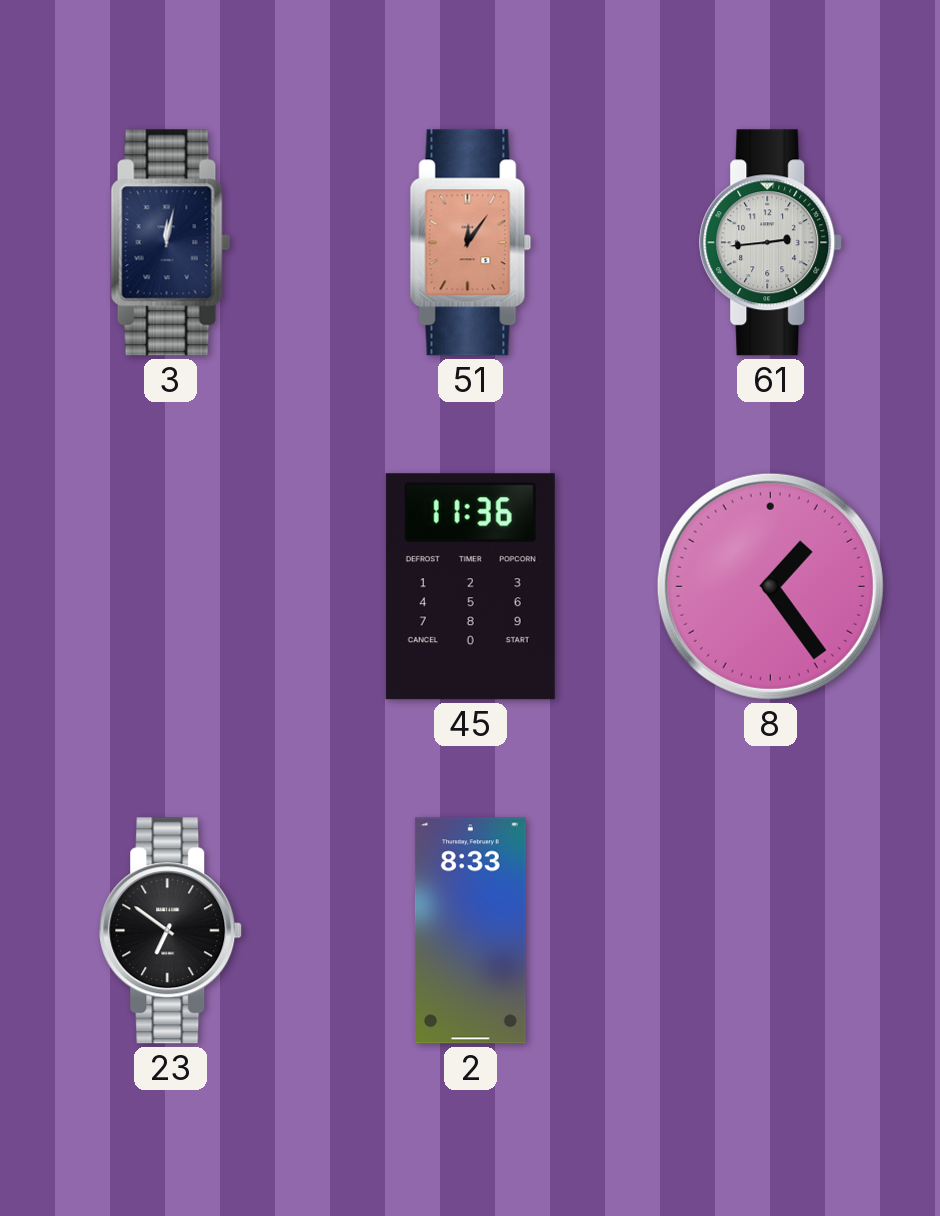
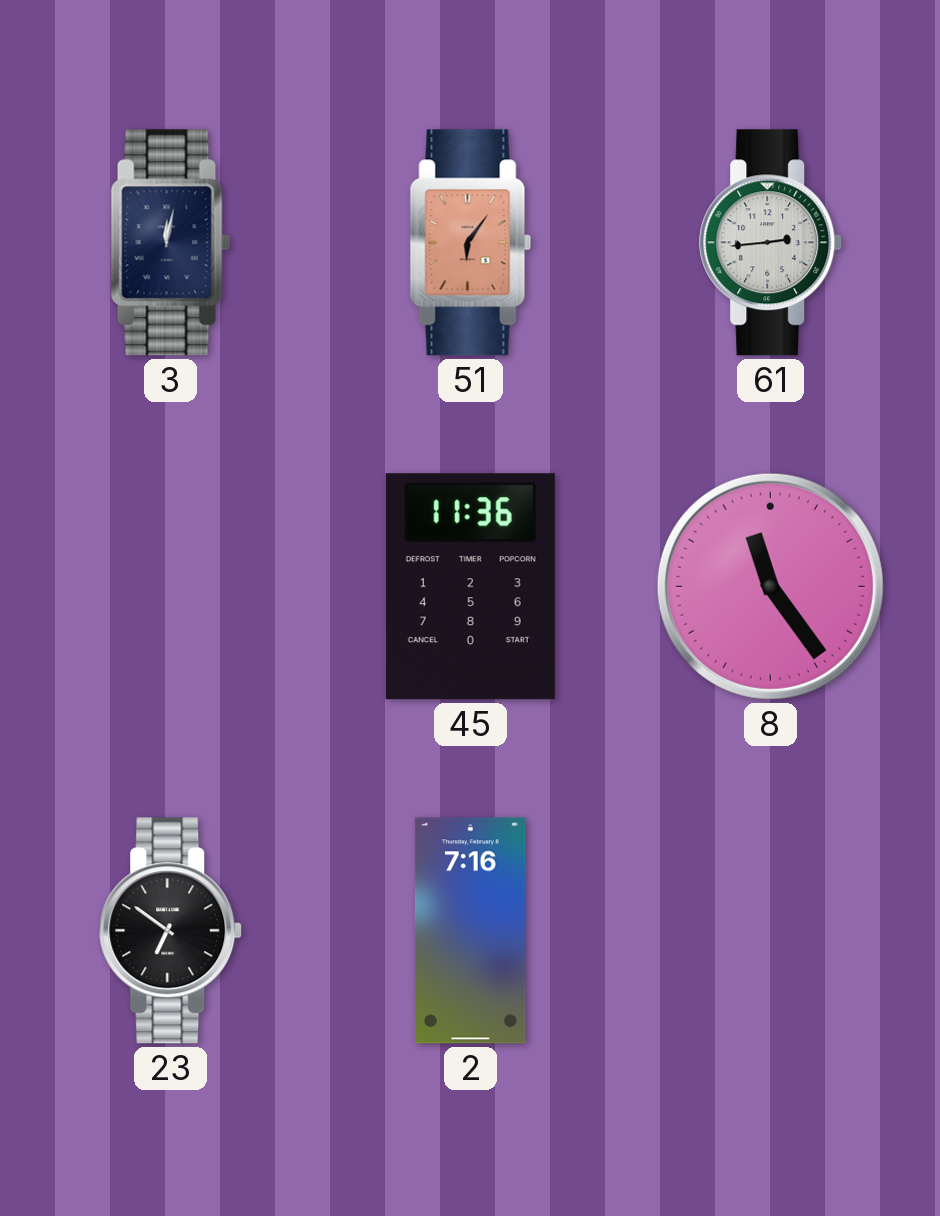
51: 12:06 -> 6:06
8: 1:24 -> 11:24
2: 8:33 -> 7:16
